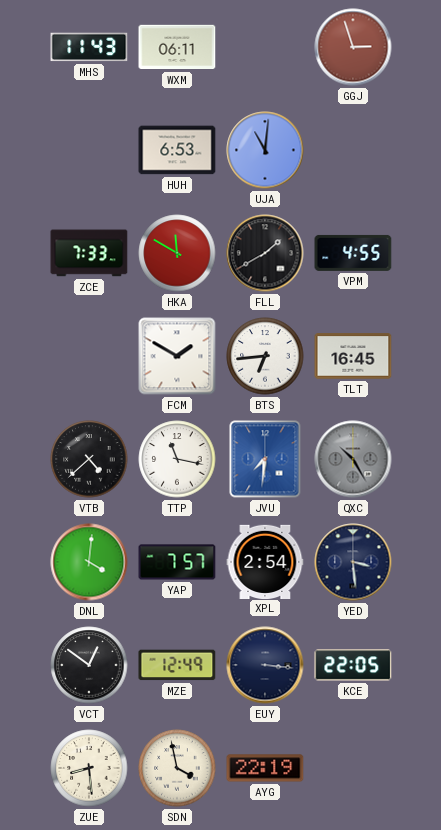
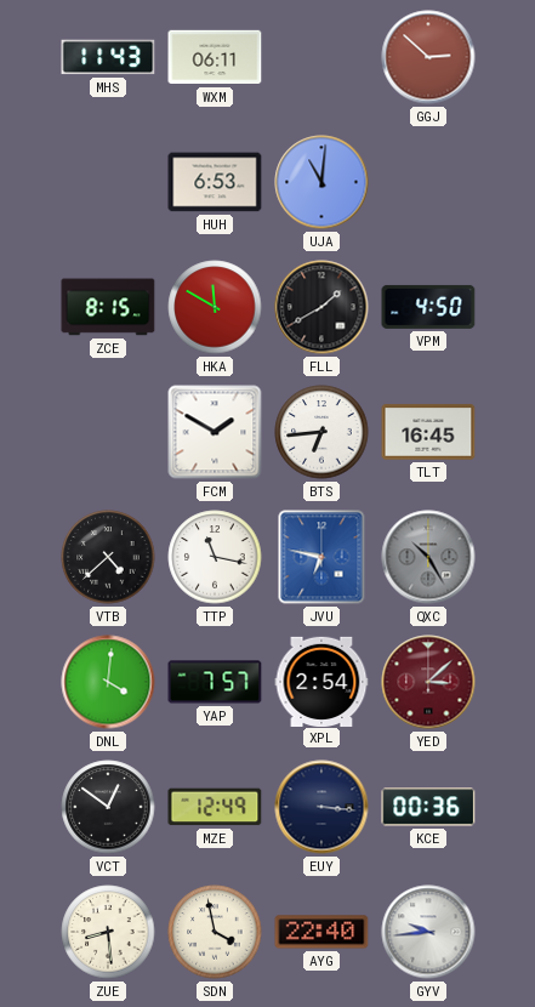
GGJ: 2:57 -> 2:52
ZCE: 7:33 -> 8:15
VPM: 4:55 -> 4:50
JVU: 7:31 -> 6:47
YED: 3:29 -> 3:08
YED dial: navy -> burgundy
KCE: 22:05 -> 00:36
AYG: 22:19 -> 22:40
GYV: none -> 9:44
